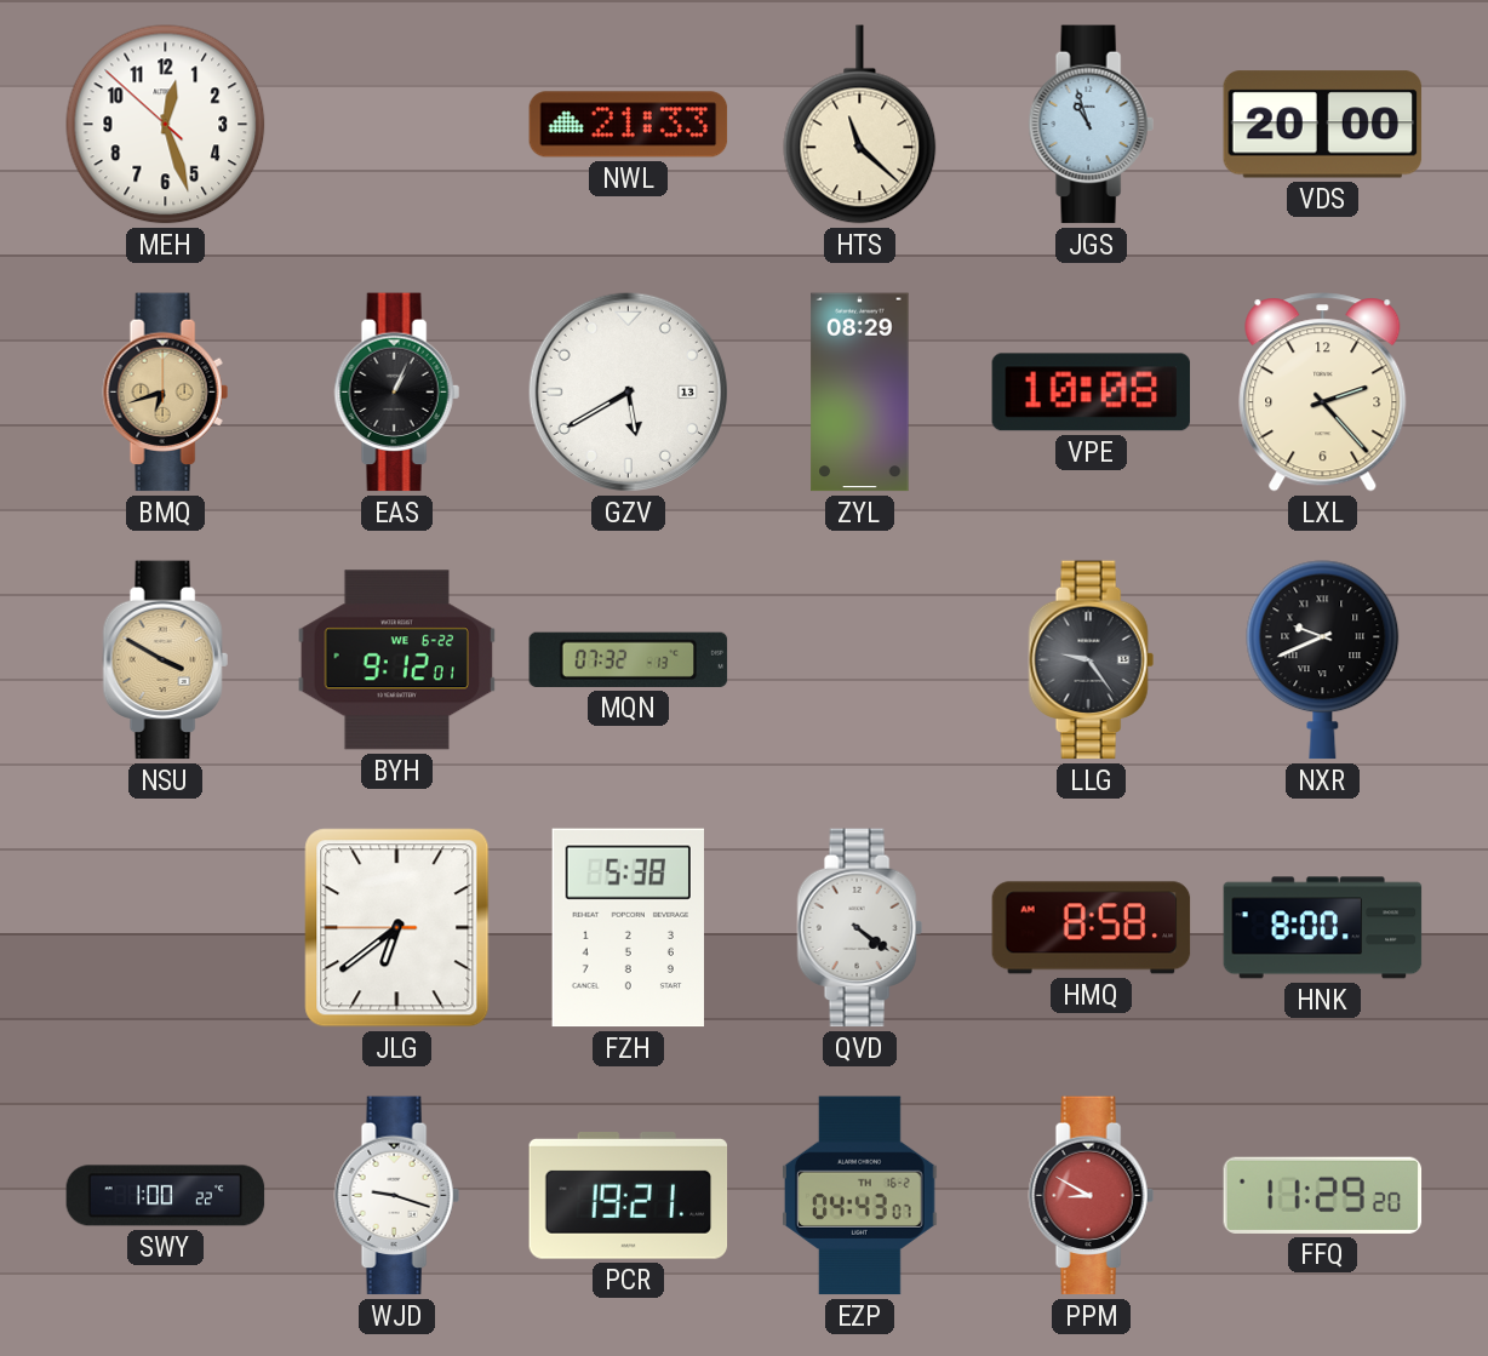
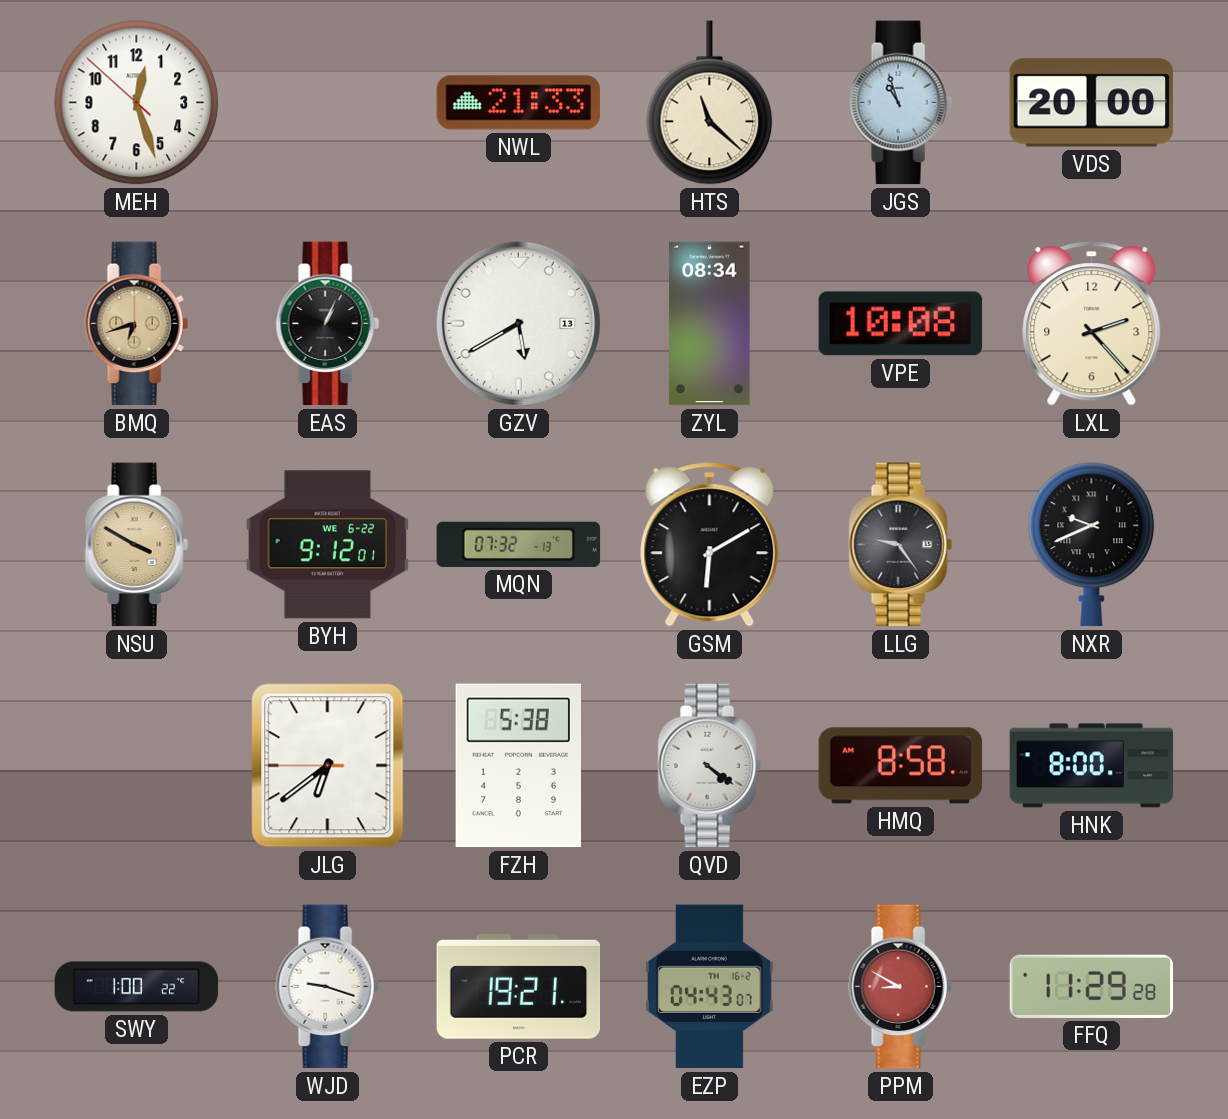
ZYL: 08:29 -> 08:34
GSM: none -> 6:10
FFQ: 11:29:20 -> 11:29:28
